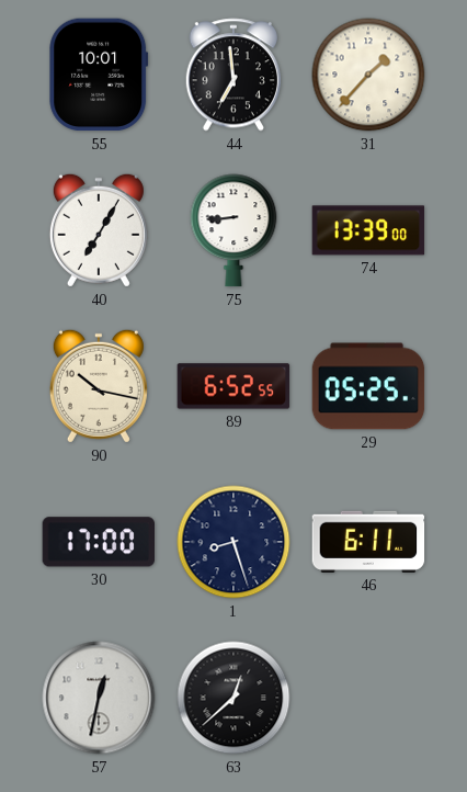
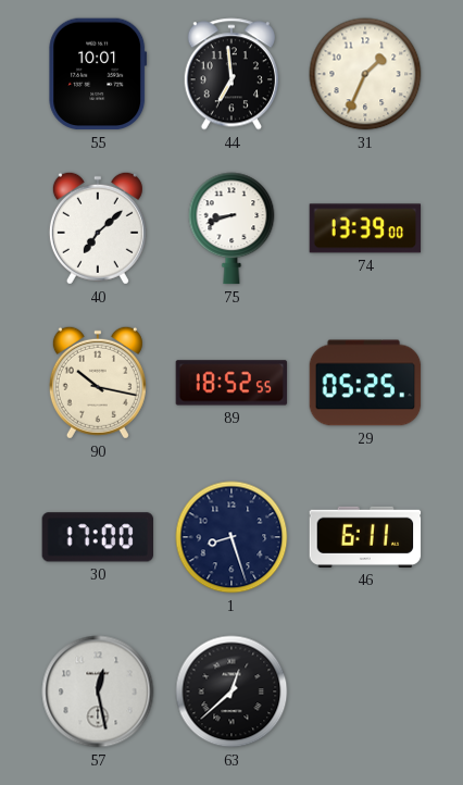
31: 1:37 -> 1:34
40: 7:05 -> 7:08
75: 8:44 -> 8:42
89: 6:52 -> 18:52
57: 12:32 -> 12:28
